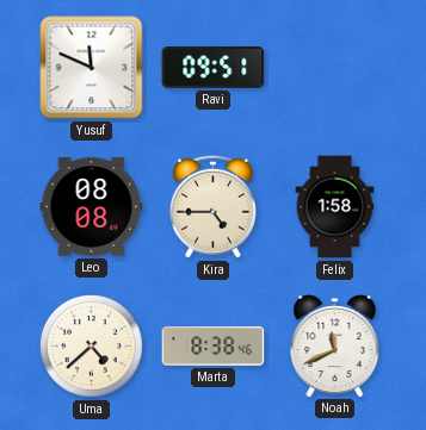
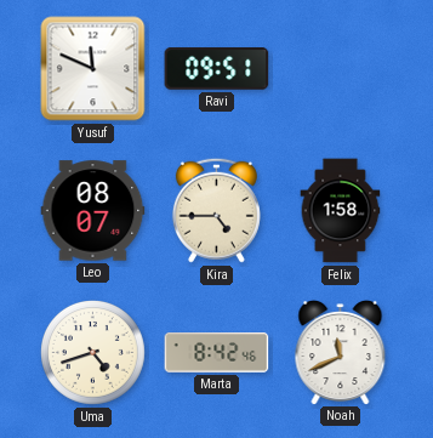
Leo: 08:08 -> 08:07
Uma: 4:38 -> 4:42
Marta: 8:38 -> 8:42
